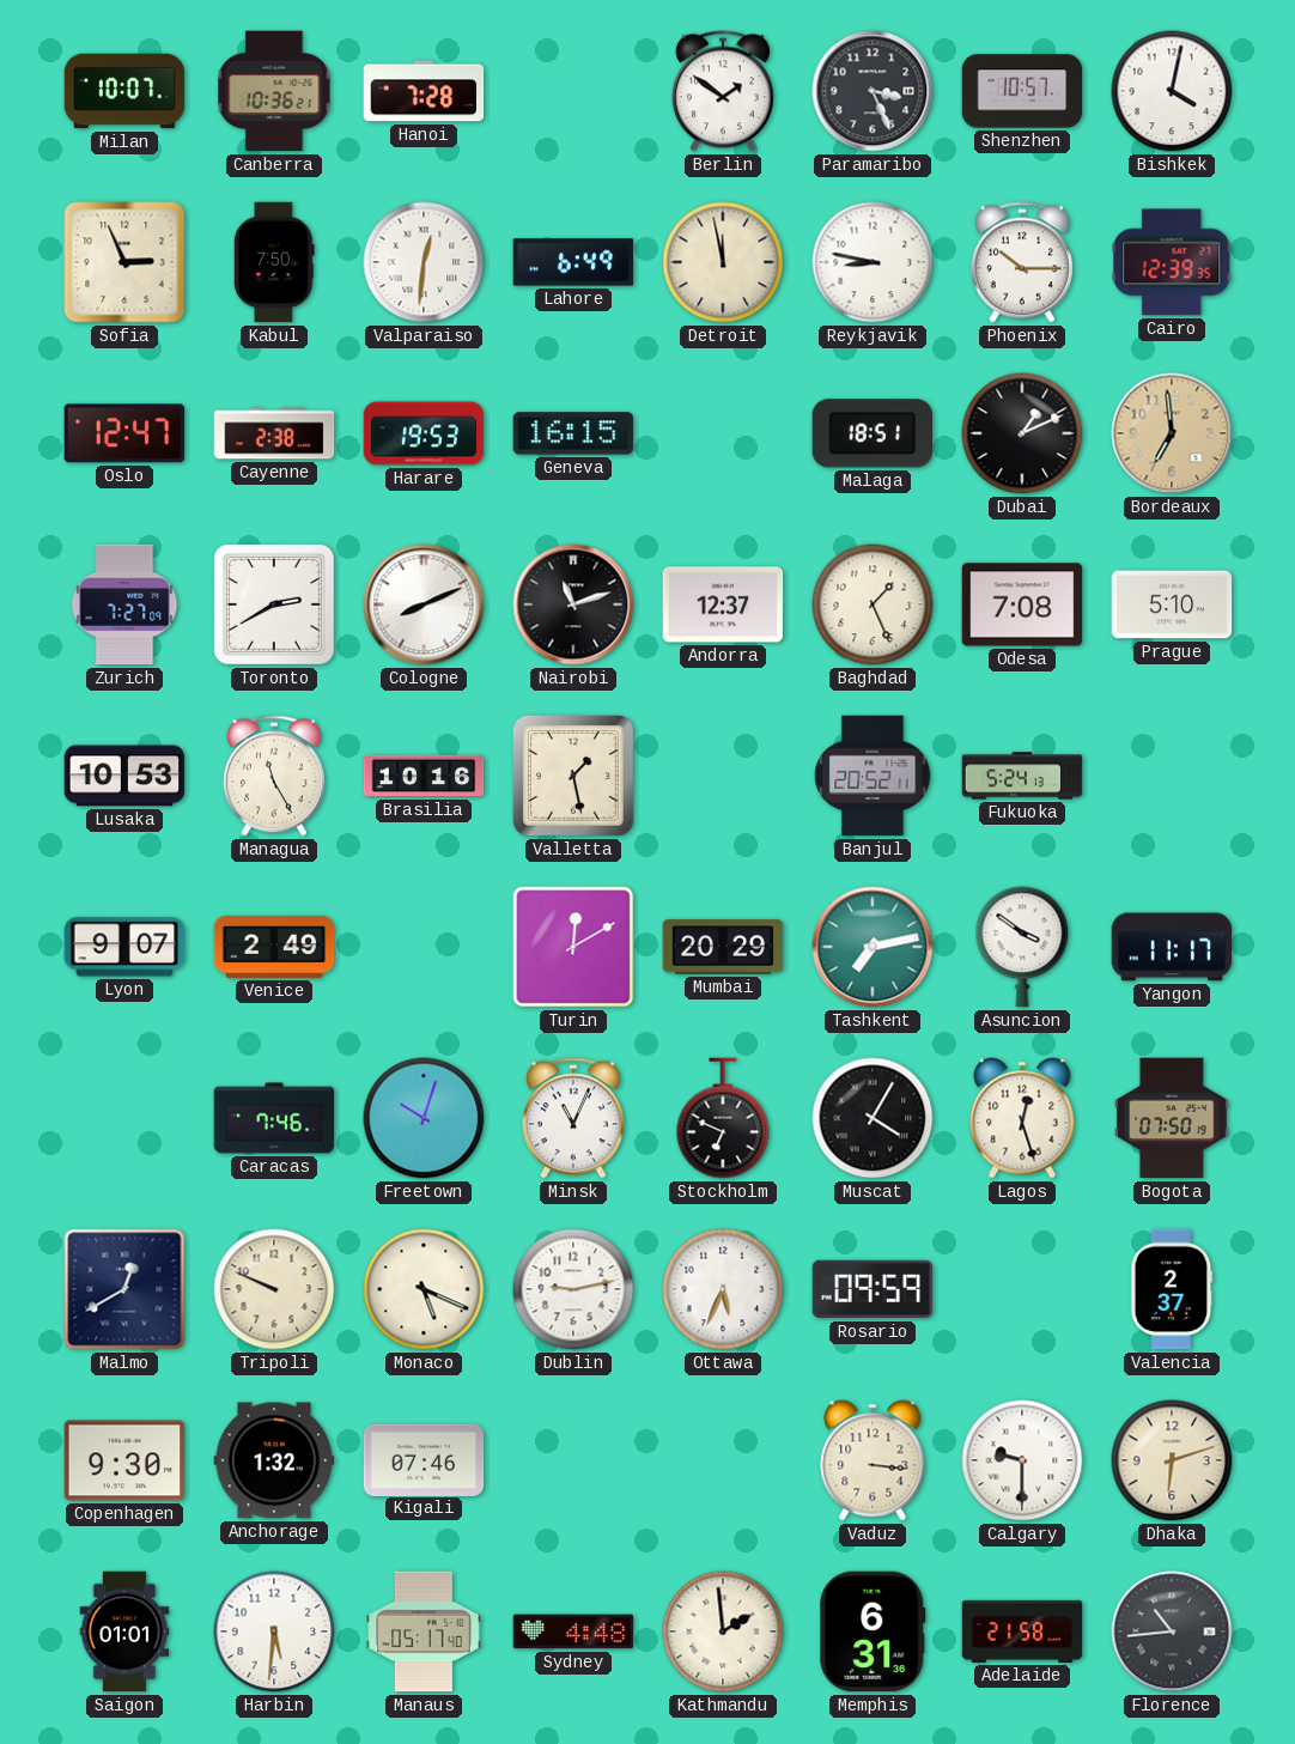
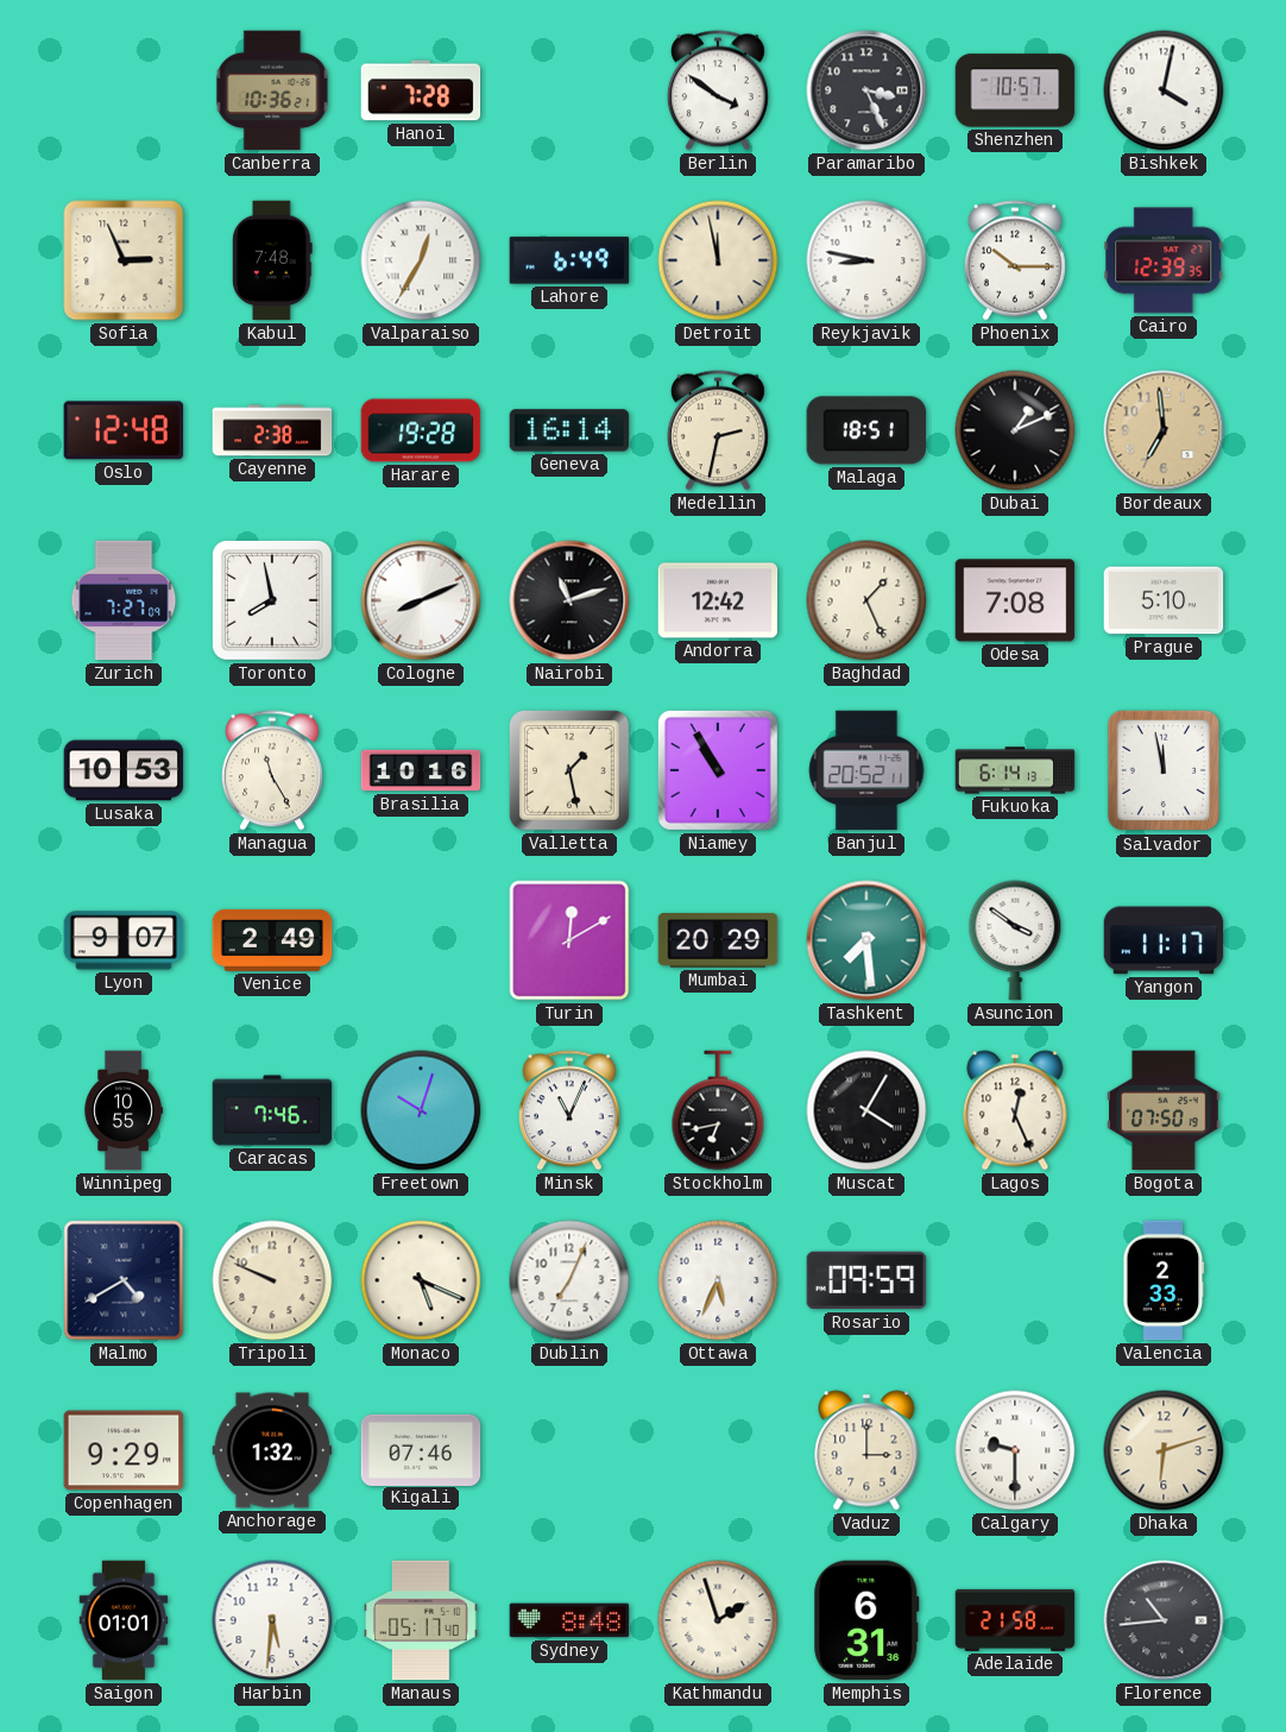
Milan: 10:07 -> none
Berlin: 1:51 -> 3:51
Kabul: 7:50 -> 7:48
Valparaiso: 12:31 -> 12:35
Oslo: 12:47 -> 12:48
Harare: 19:53 -> 19:28
Geneva: 16:15 -> 16:14
Medellin: none -> 2:32
Toronto: 2:40 -> 7:58
Andorra: 12:37 -> 12:42
Niamey: none -> 10:55
Fukuoka: 5:24 -> 6:14
Salvador: none -> 11:58
Tashkent: 7:13 -> 7:29
Winnipeg: none -> 10:55
Stockholm: 6:49 -> 6:43
Lagos: 12:27 -> 12:26
Malmo: 12:40 -> 4:40
Dublin: 9:13 -> 7:04
Valencia: 2:37 -> 2:33
Copenhagen: 9:30 -> 9:29
Vaduz: 3:16 -> 3:00
Sydney: 4:48 -> 8:48
Kathmandu: 1:59 -> 1:57
